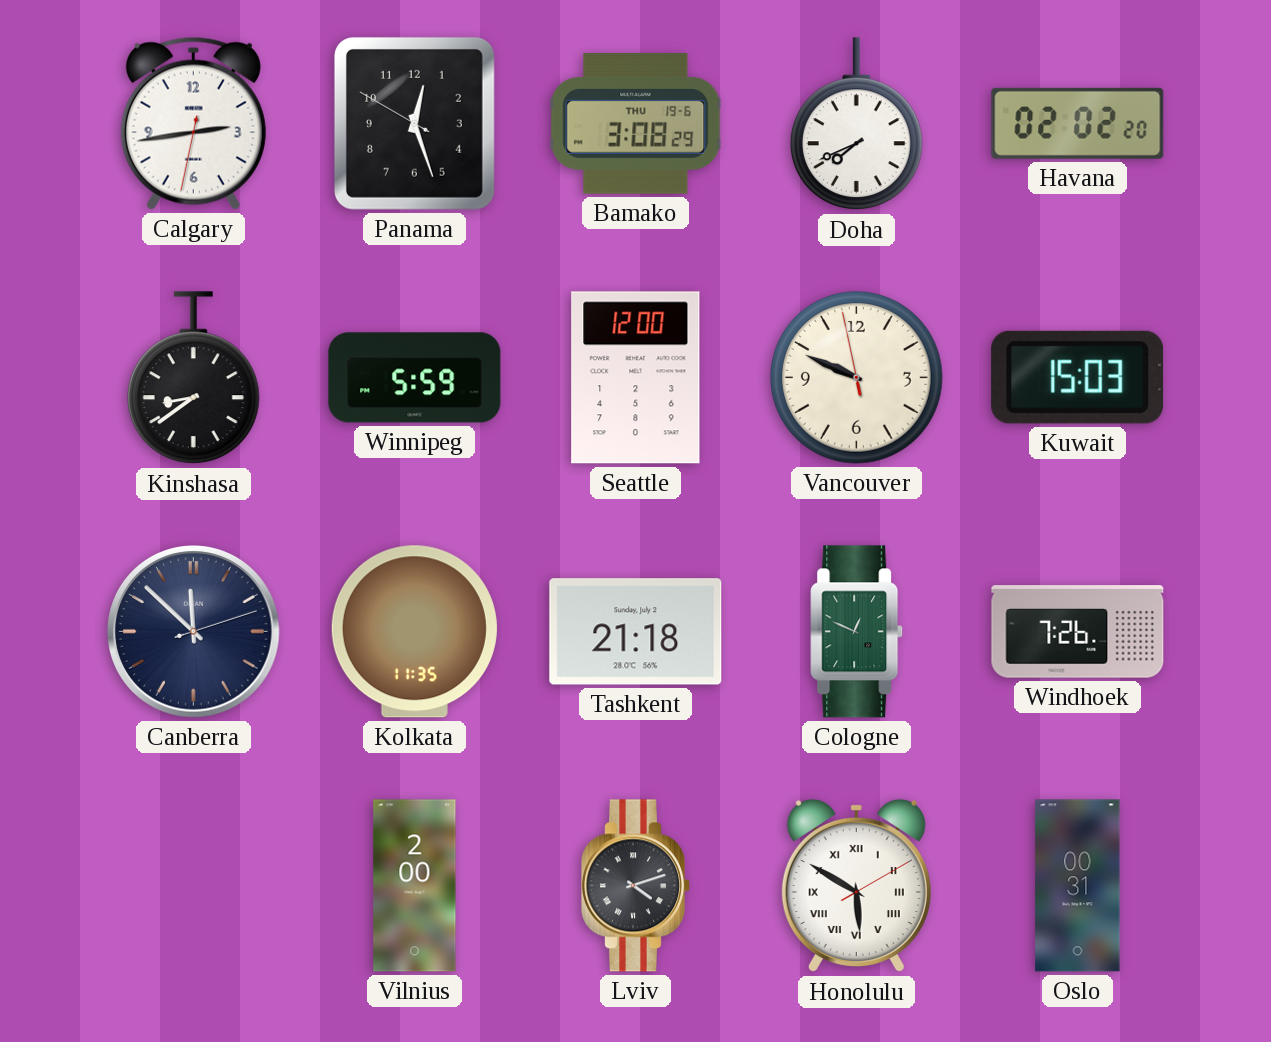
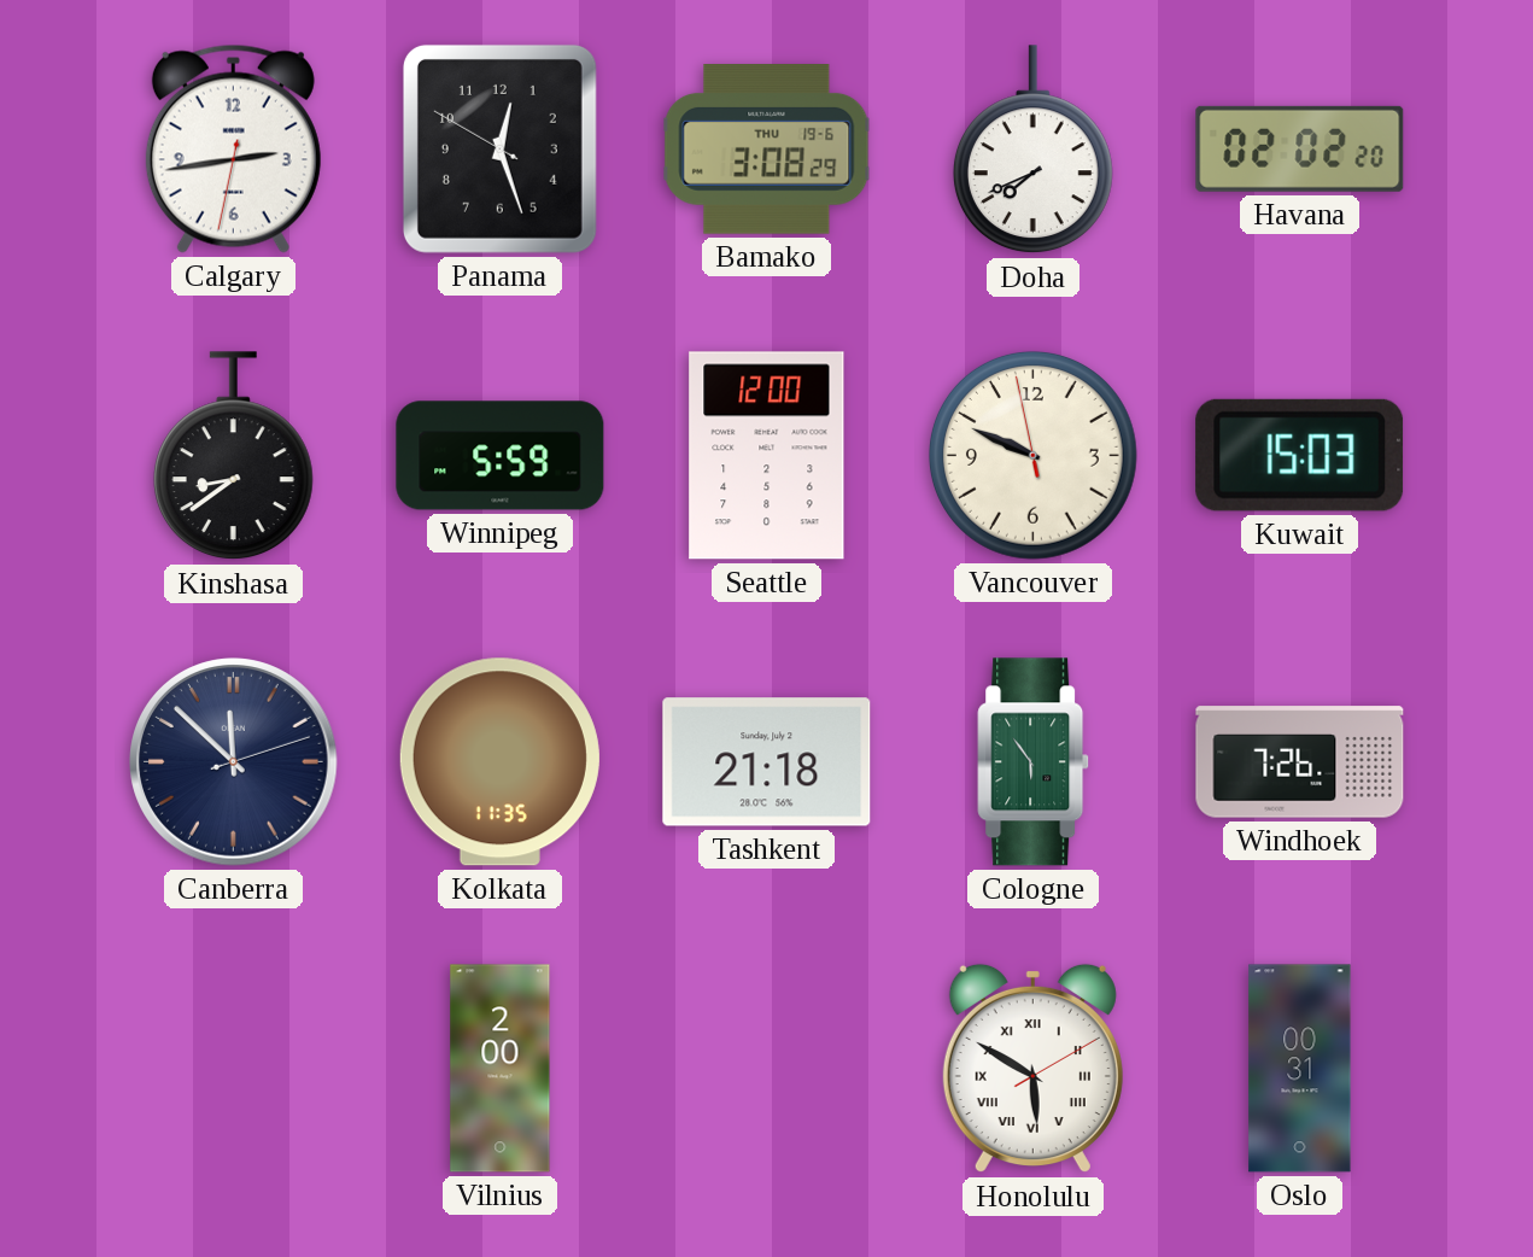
Cologne: 12:49 -> 5:54
Lviv: 4:12 -> none
